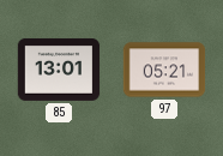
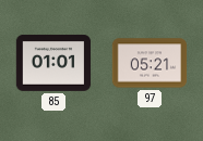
85: 13:01 -> 01:01
